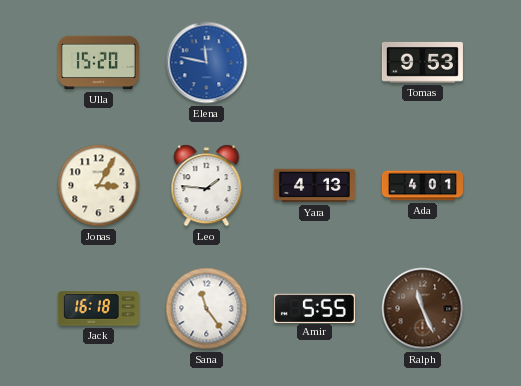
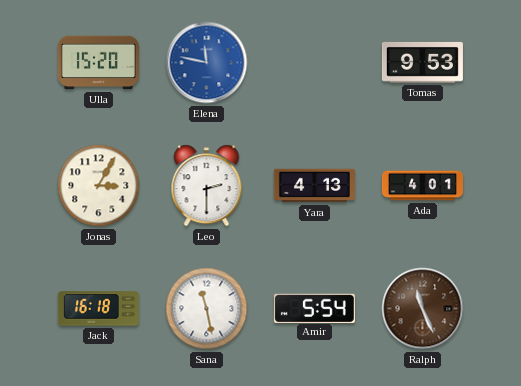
Leo: 1:46 -> 2:30
Sana: 11:24 -> 11:28
Amir: 5:55 -> 5:54
